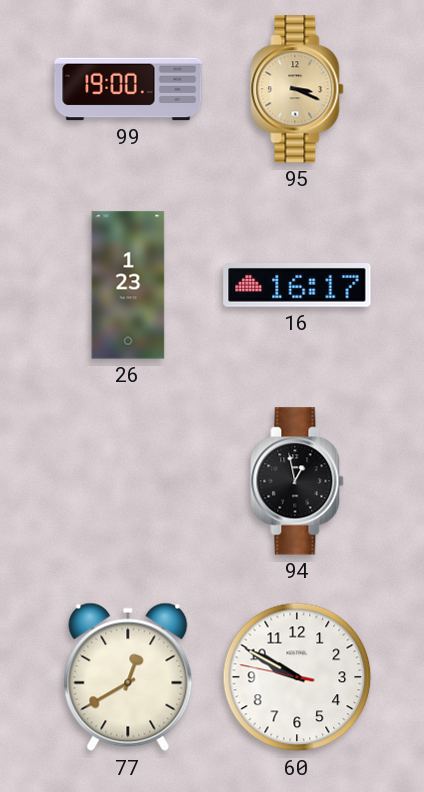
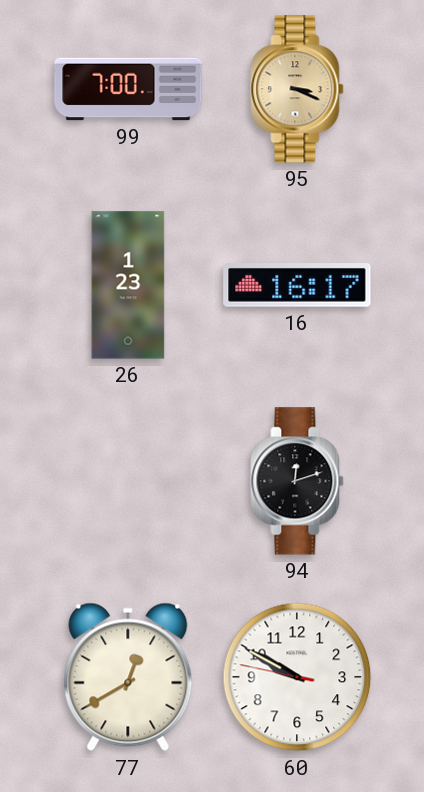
99: 19:00 -> 7:00
94: 12:58 -> 12:12
